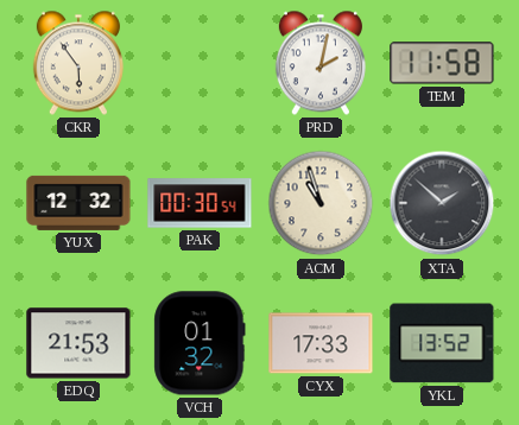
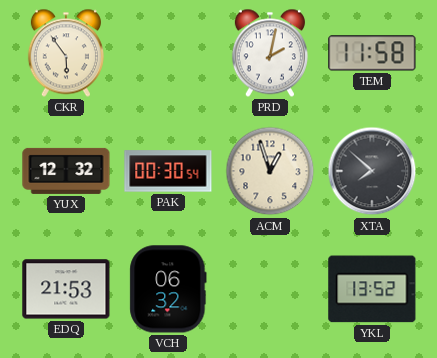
ACM: 10:57 -> 12:57
XTA: 1:52 -> 7:52
VCH: 01:32 -> 06:32
CYX: 17:33 -> none
